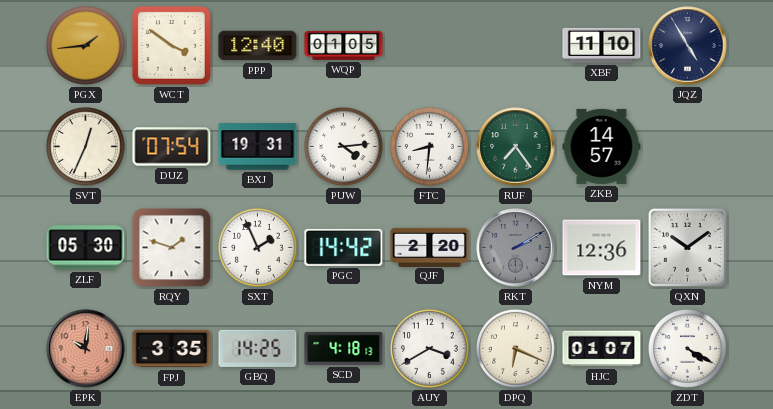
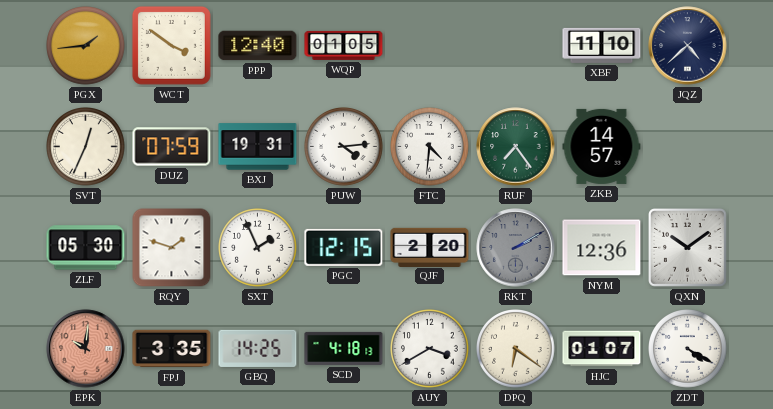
JQZ: 4:55 -> 4:38
DUZ: 07:54 -> 07:59
FTC: 8:31 -> 4:31
PGC: 14:42 -> 12:15
DPQ: 6:19 -> 6:21
